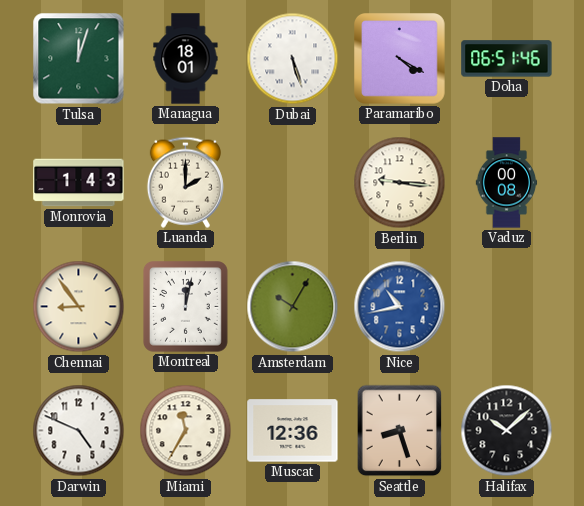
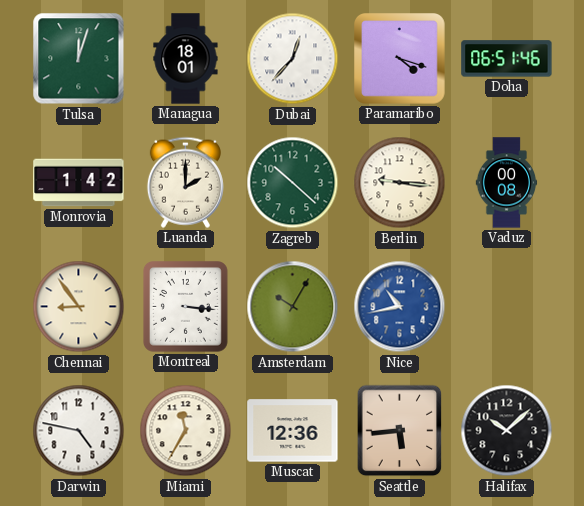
Dubai: 5:27 -> 12:37
Paramaribo: 4:20 -> 4:18
Monrovia: 1:43 -> 1:42
Zagreb: none -> 10:22
Montreal: 12:02 -> 3:16
Darwin: 4:49 -> 4:47
Seattle: 8:27 -> 5:44
